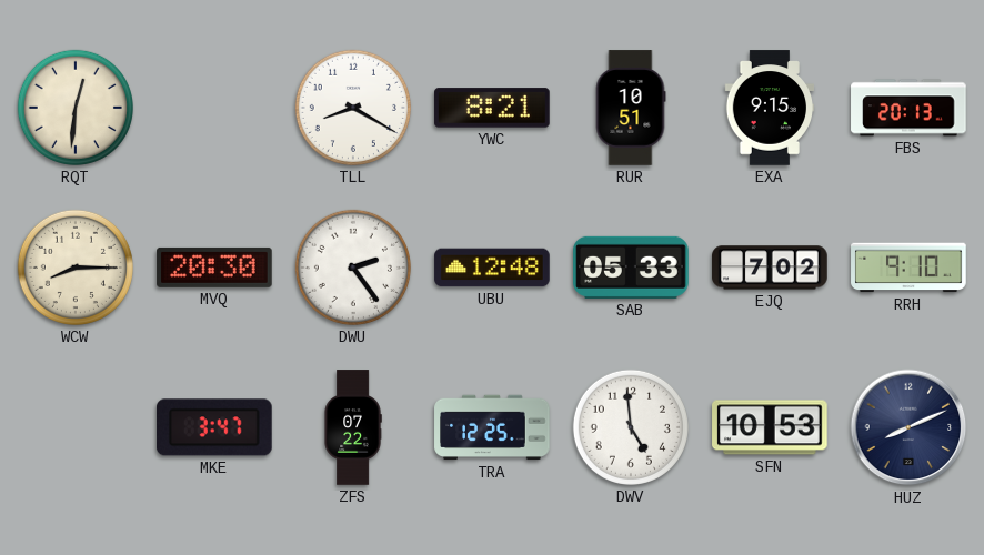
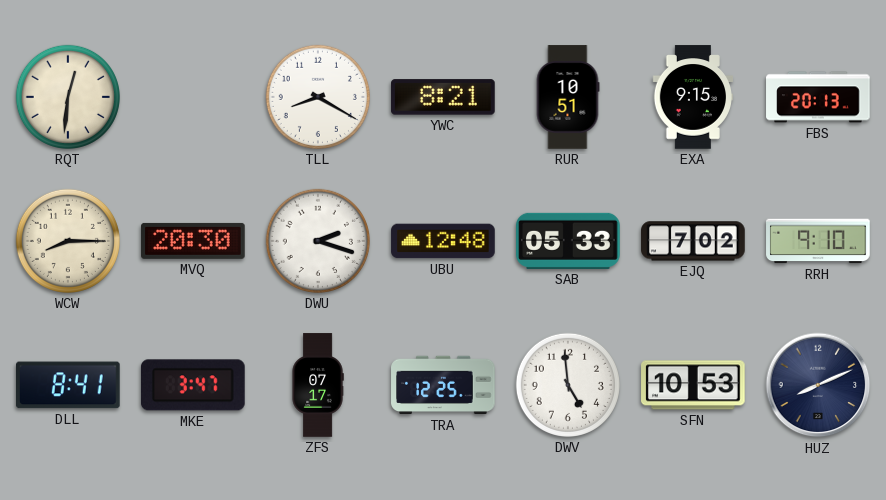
DWU: 2:24 -> 2:18
DLL: none -> 8:41
ZFS: 07:22 -> 07:17
